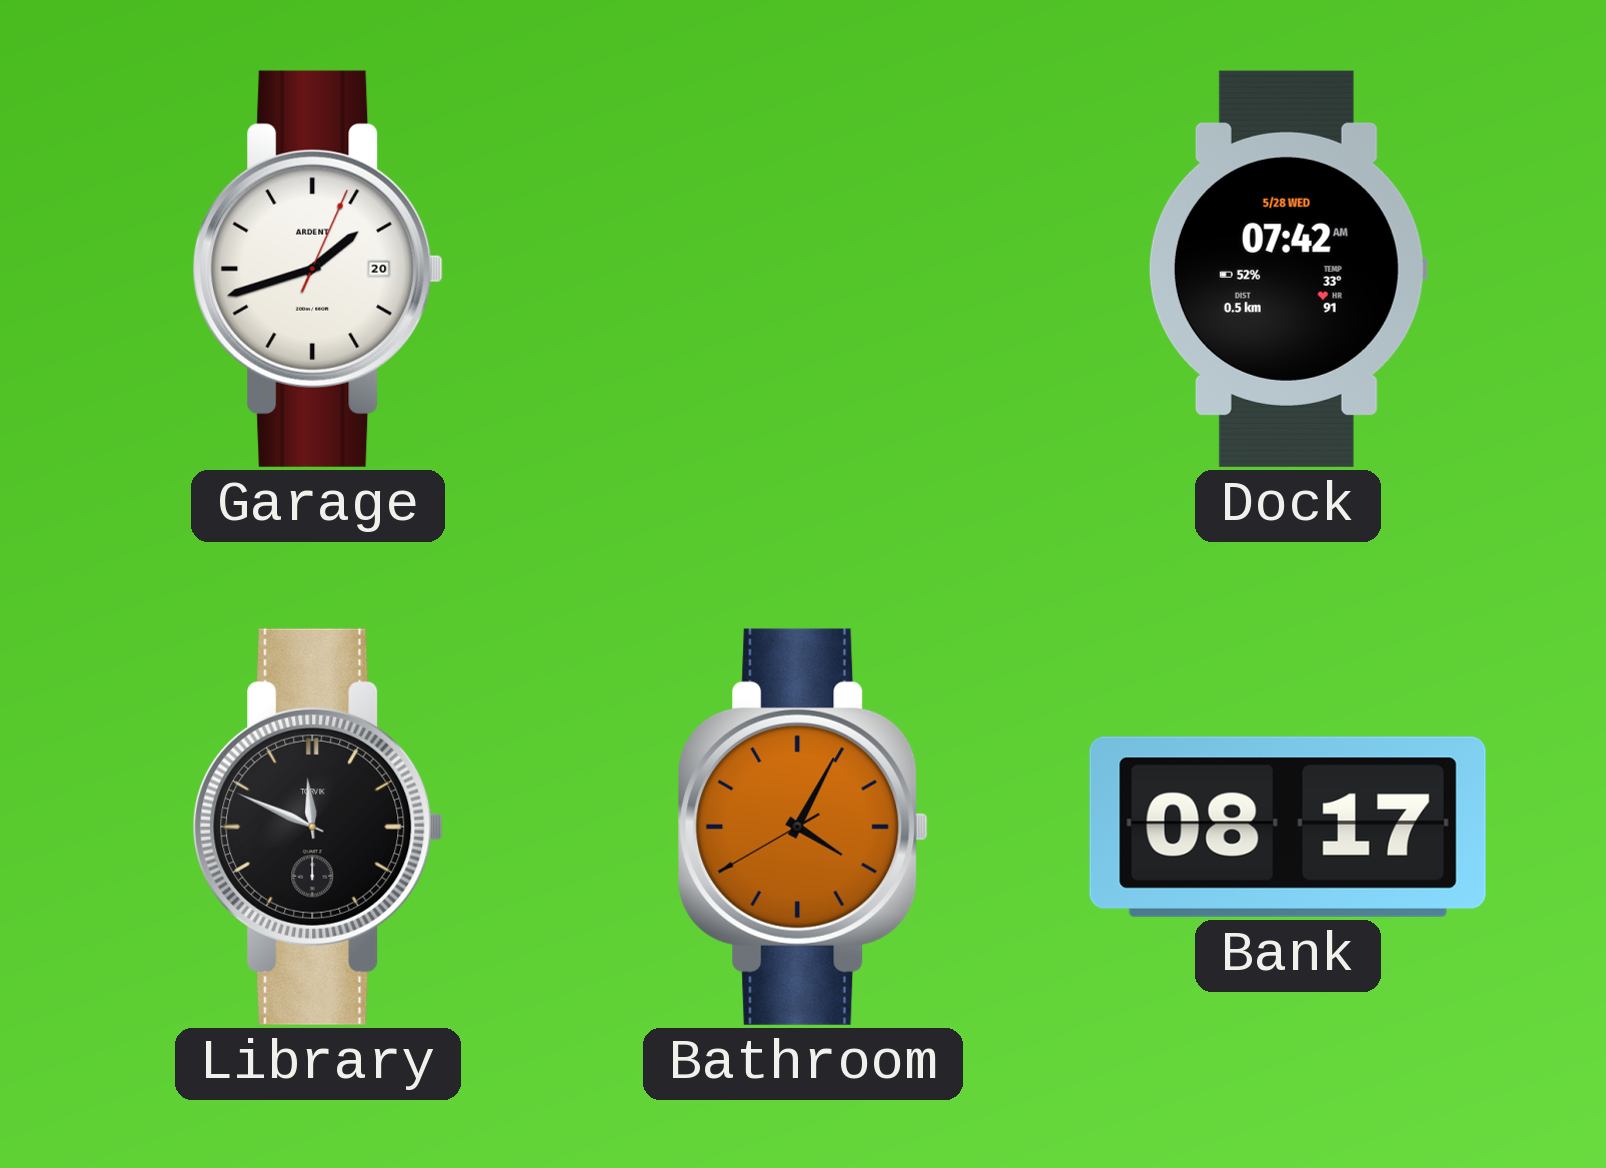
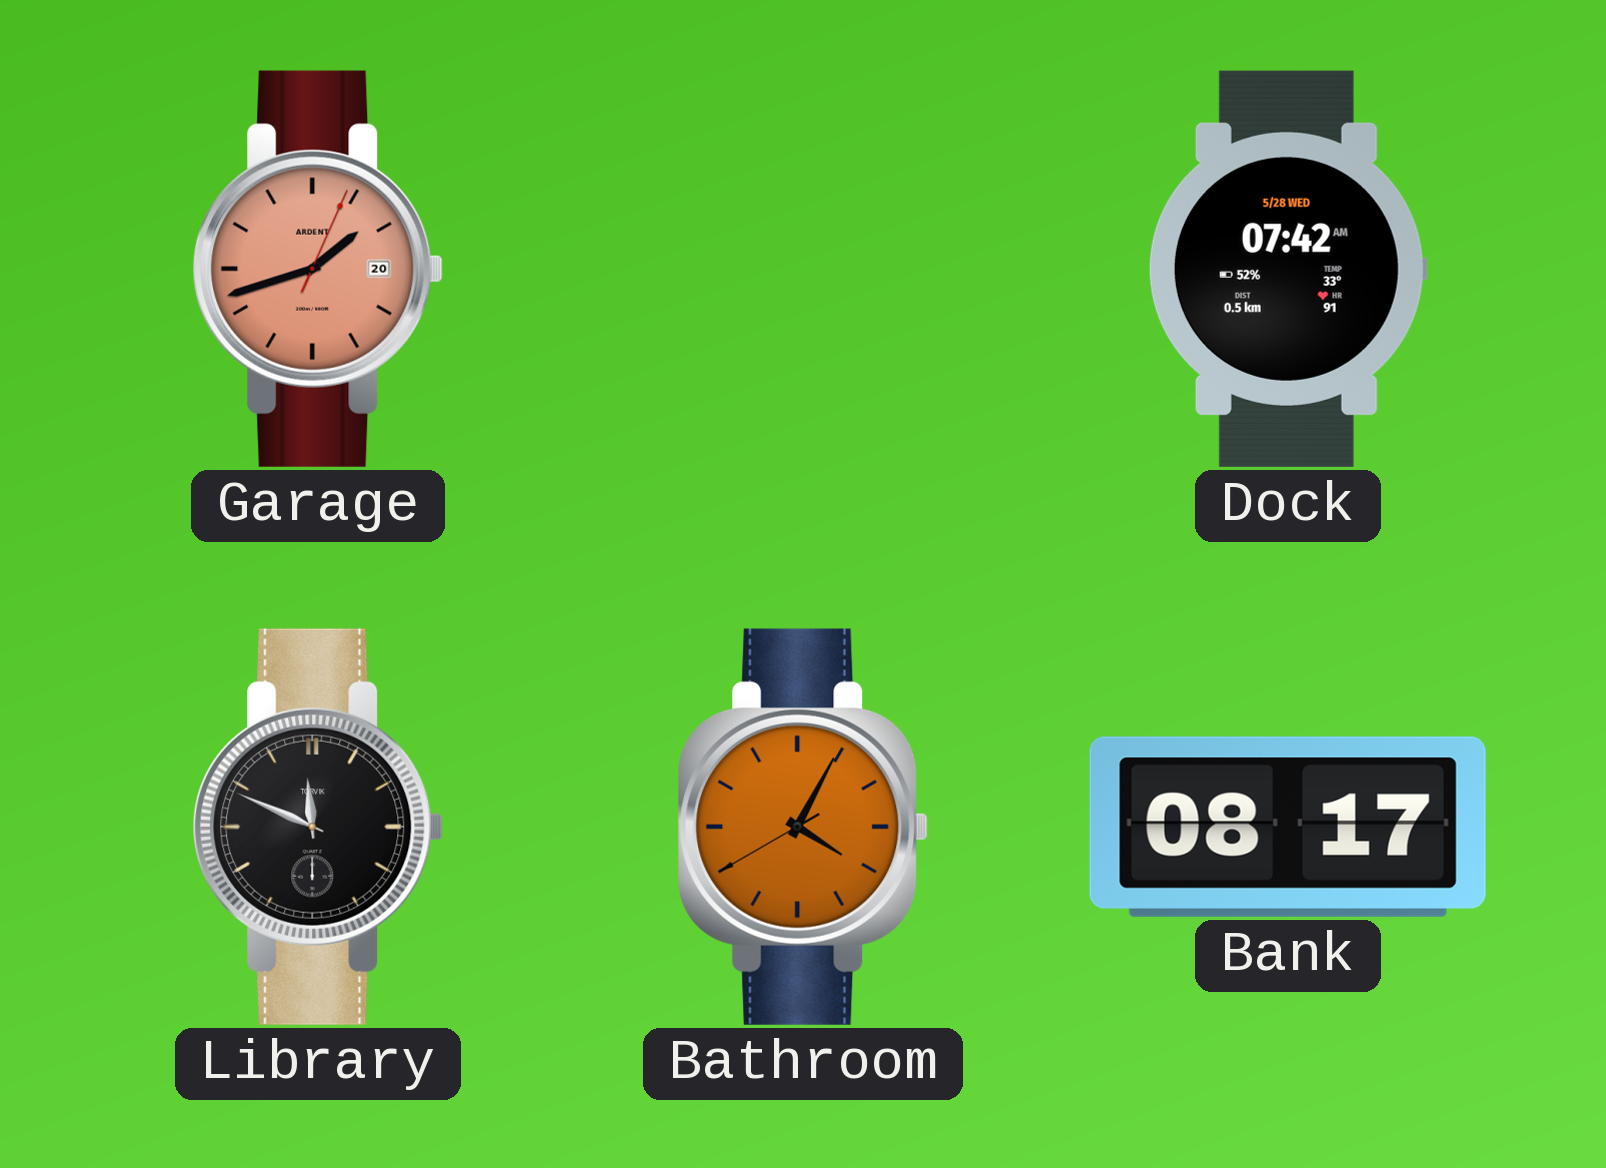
Garage dial: white -> salmon
